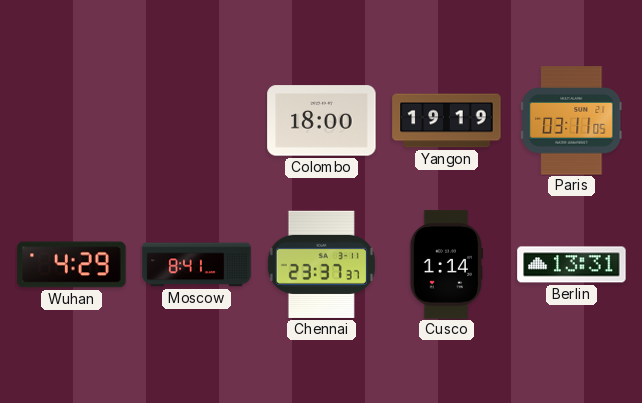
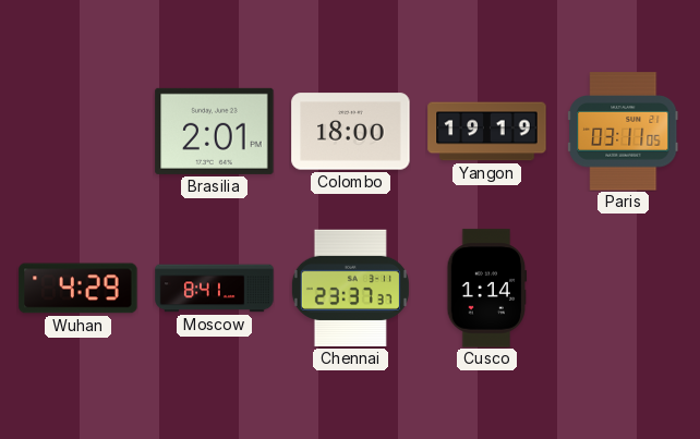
Brasilia: none -> 2:01
Berlin: 13:31 -> none
